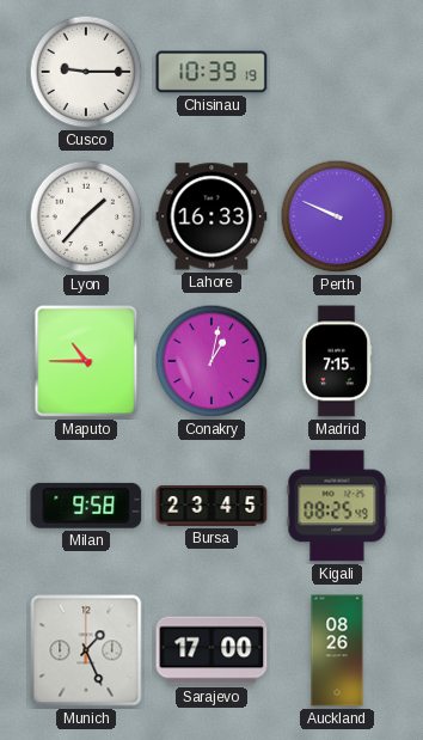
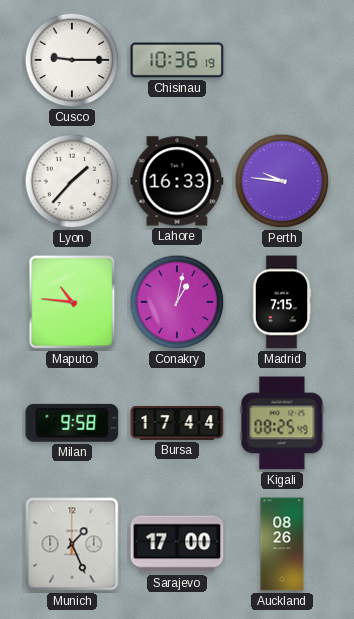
Chisinau: 10:39 -> 10:36
Perth: 9:49 -> 9:46
Maputo: 10:45 -> 10:46
Bursa: 23:45 -> 17:44
